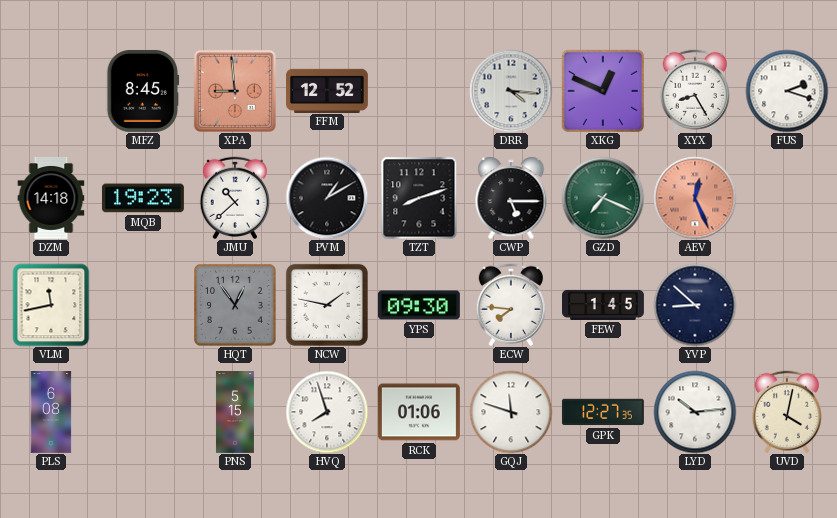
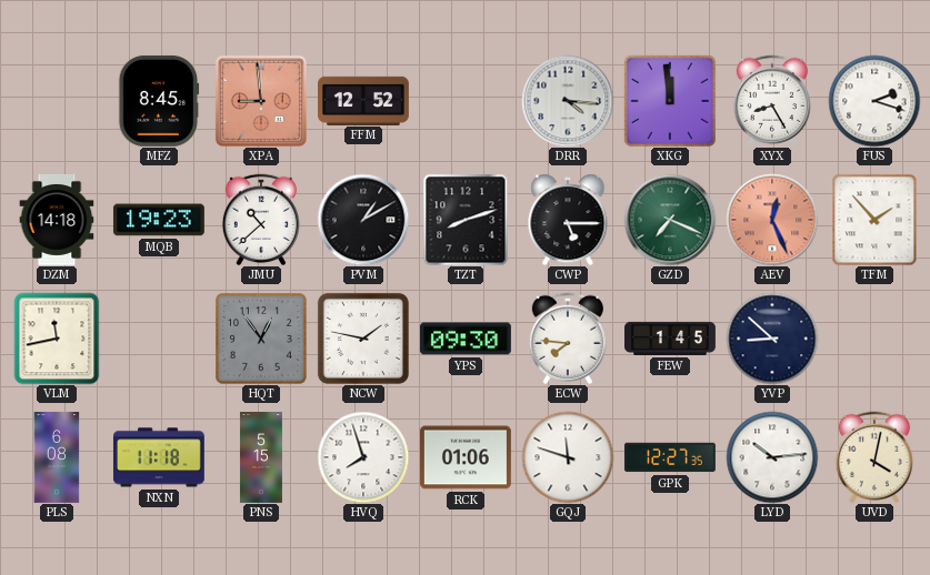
XKG: 12:49 -> 11:59
TFM: none -> 1:53
NXN: none -> 11:18
